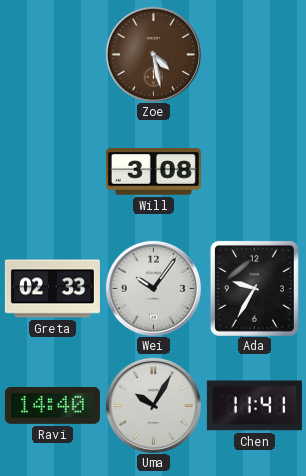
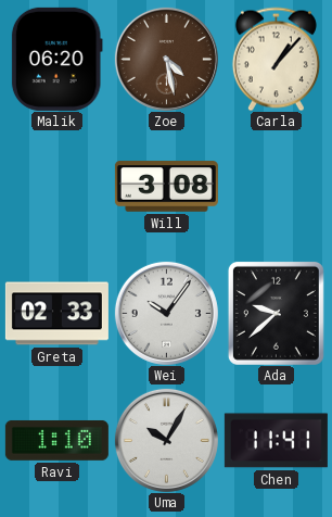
Malik: none -> 06:20
Carla: none -> 1:07
Ada: 9:35 -> 9:38
Ravi: 14:40 -> 1:10
